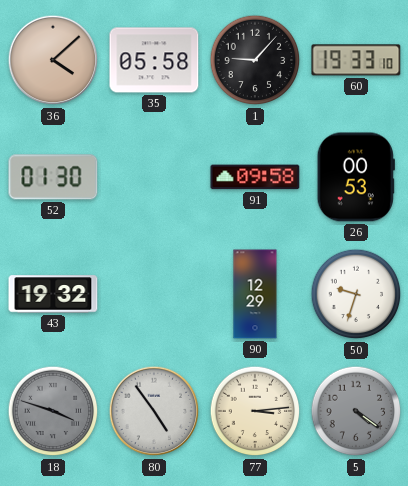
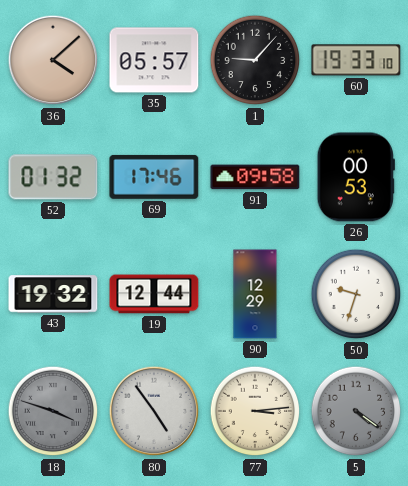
35: 05:58 -> 05:57
52: 01:30 -> 01:32
69: none -> 17:46
19: none -> 12:44
